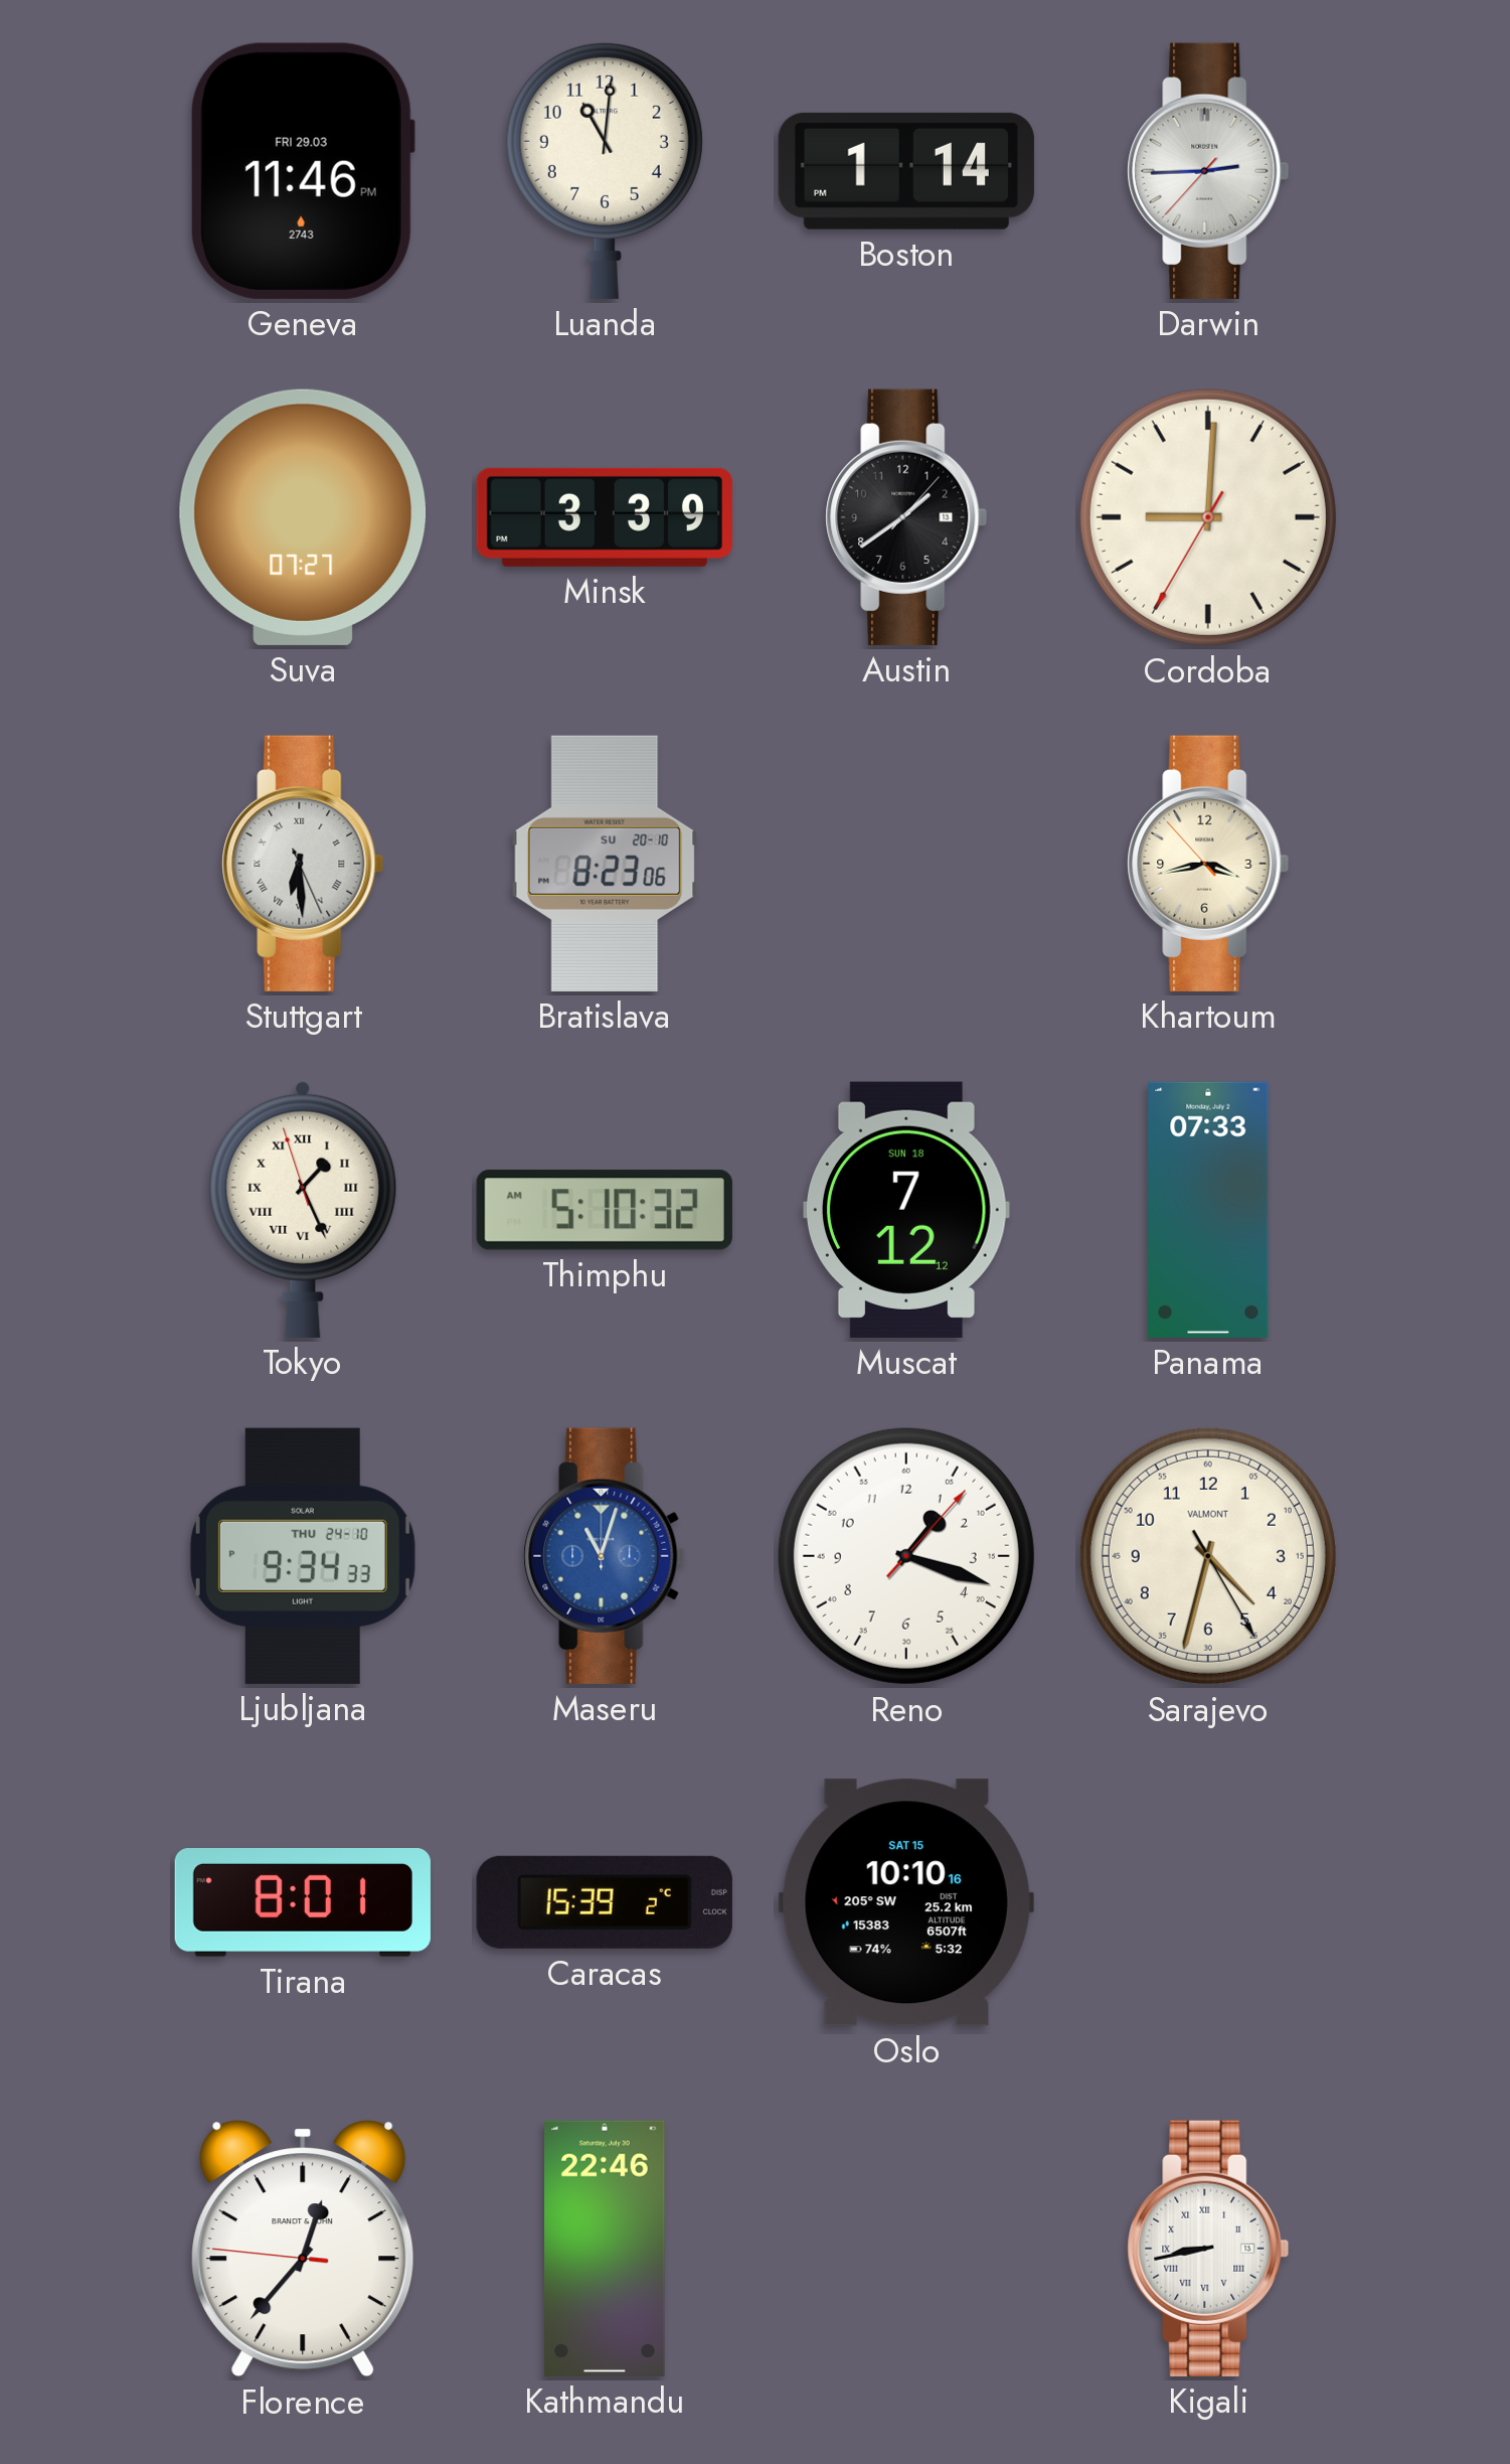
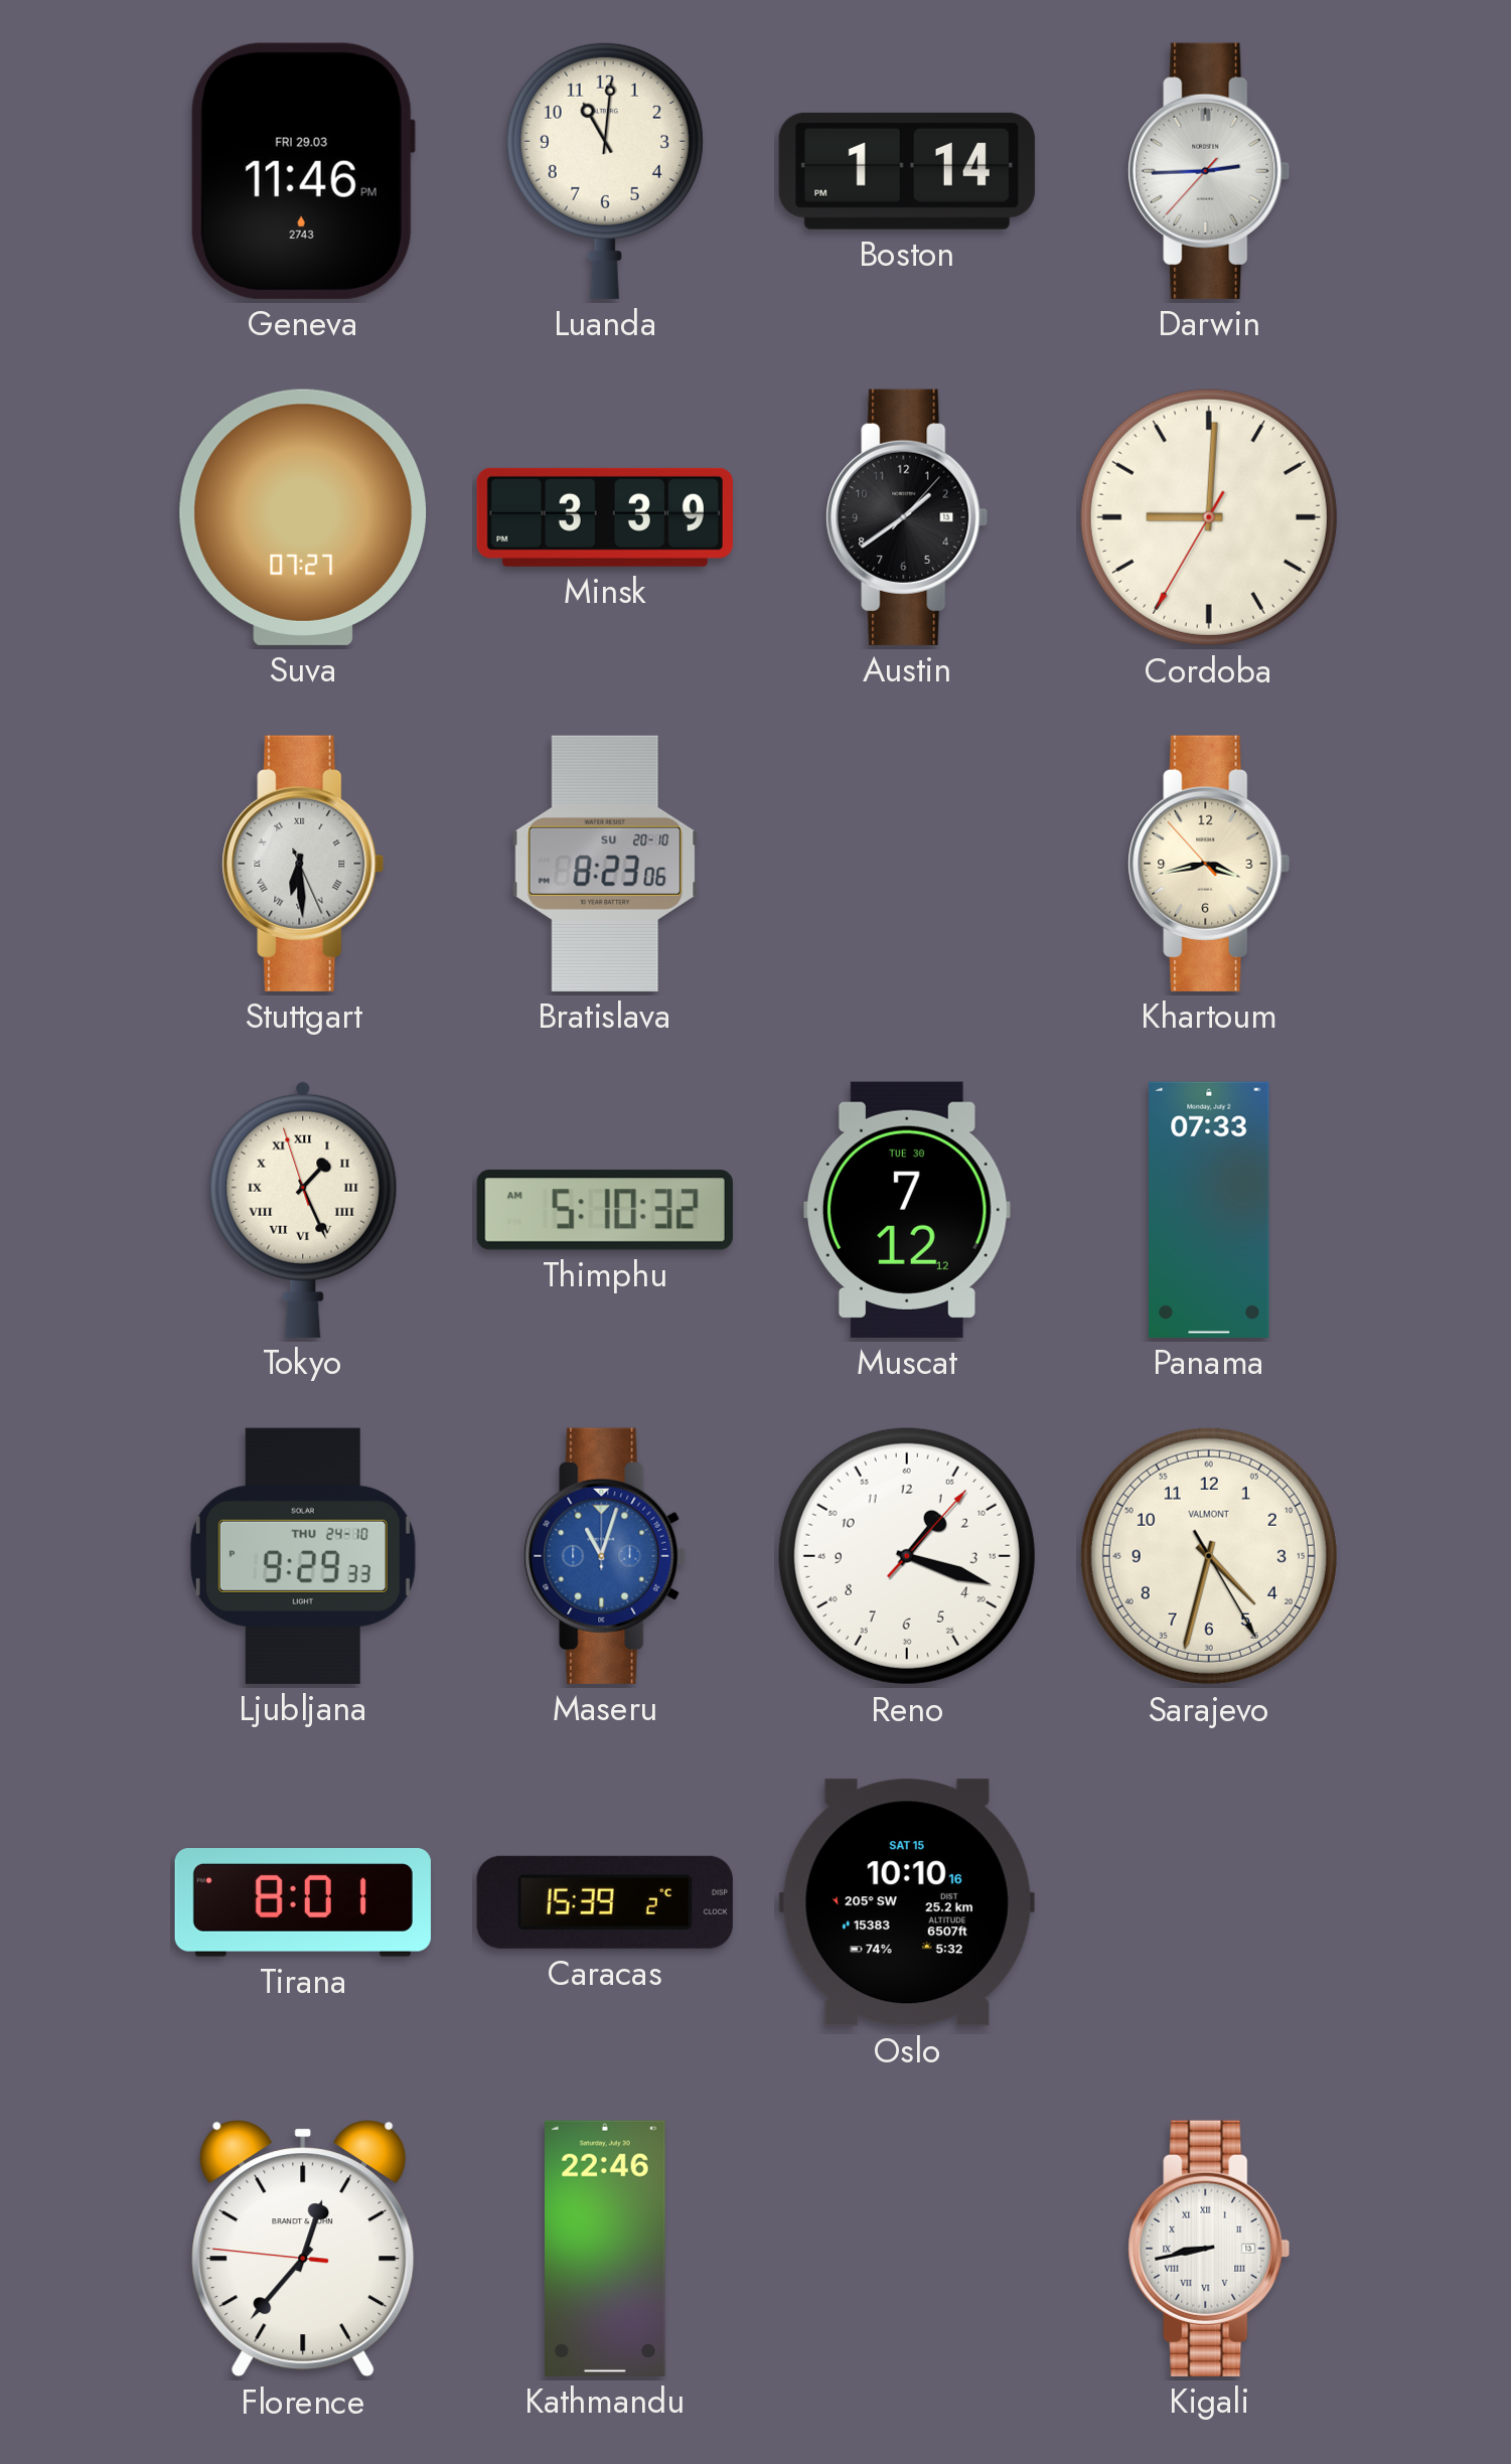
Muscat date: SUN 18 -> TUE 30
Ljubljana: 9:34 -> 9:29
